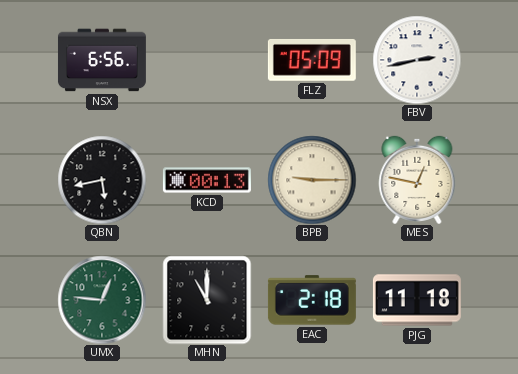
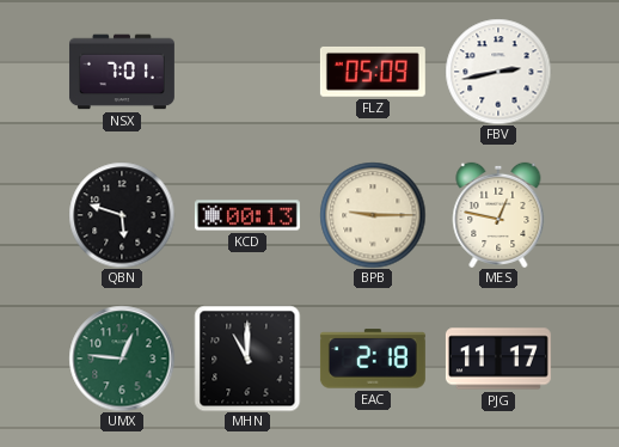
NSX: 6:56 -> 7:01
QBN: 5:43 -> 5:48
PJG: 11:18 -> 11:17
